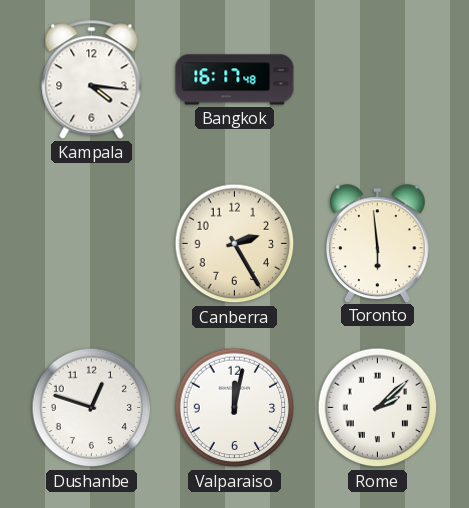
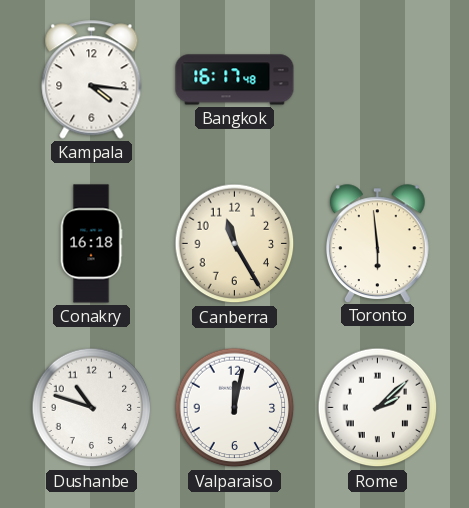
Conakry: none -> 16:18
Canberra: 2:25 -> 11:25
Dushanbe: 12:48 -> 10:48
